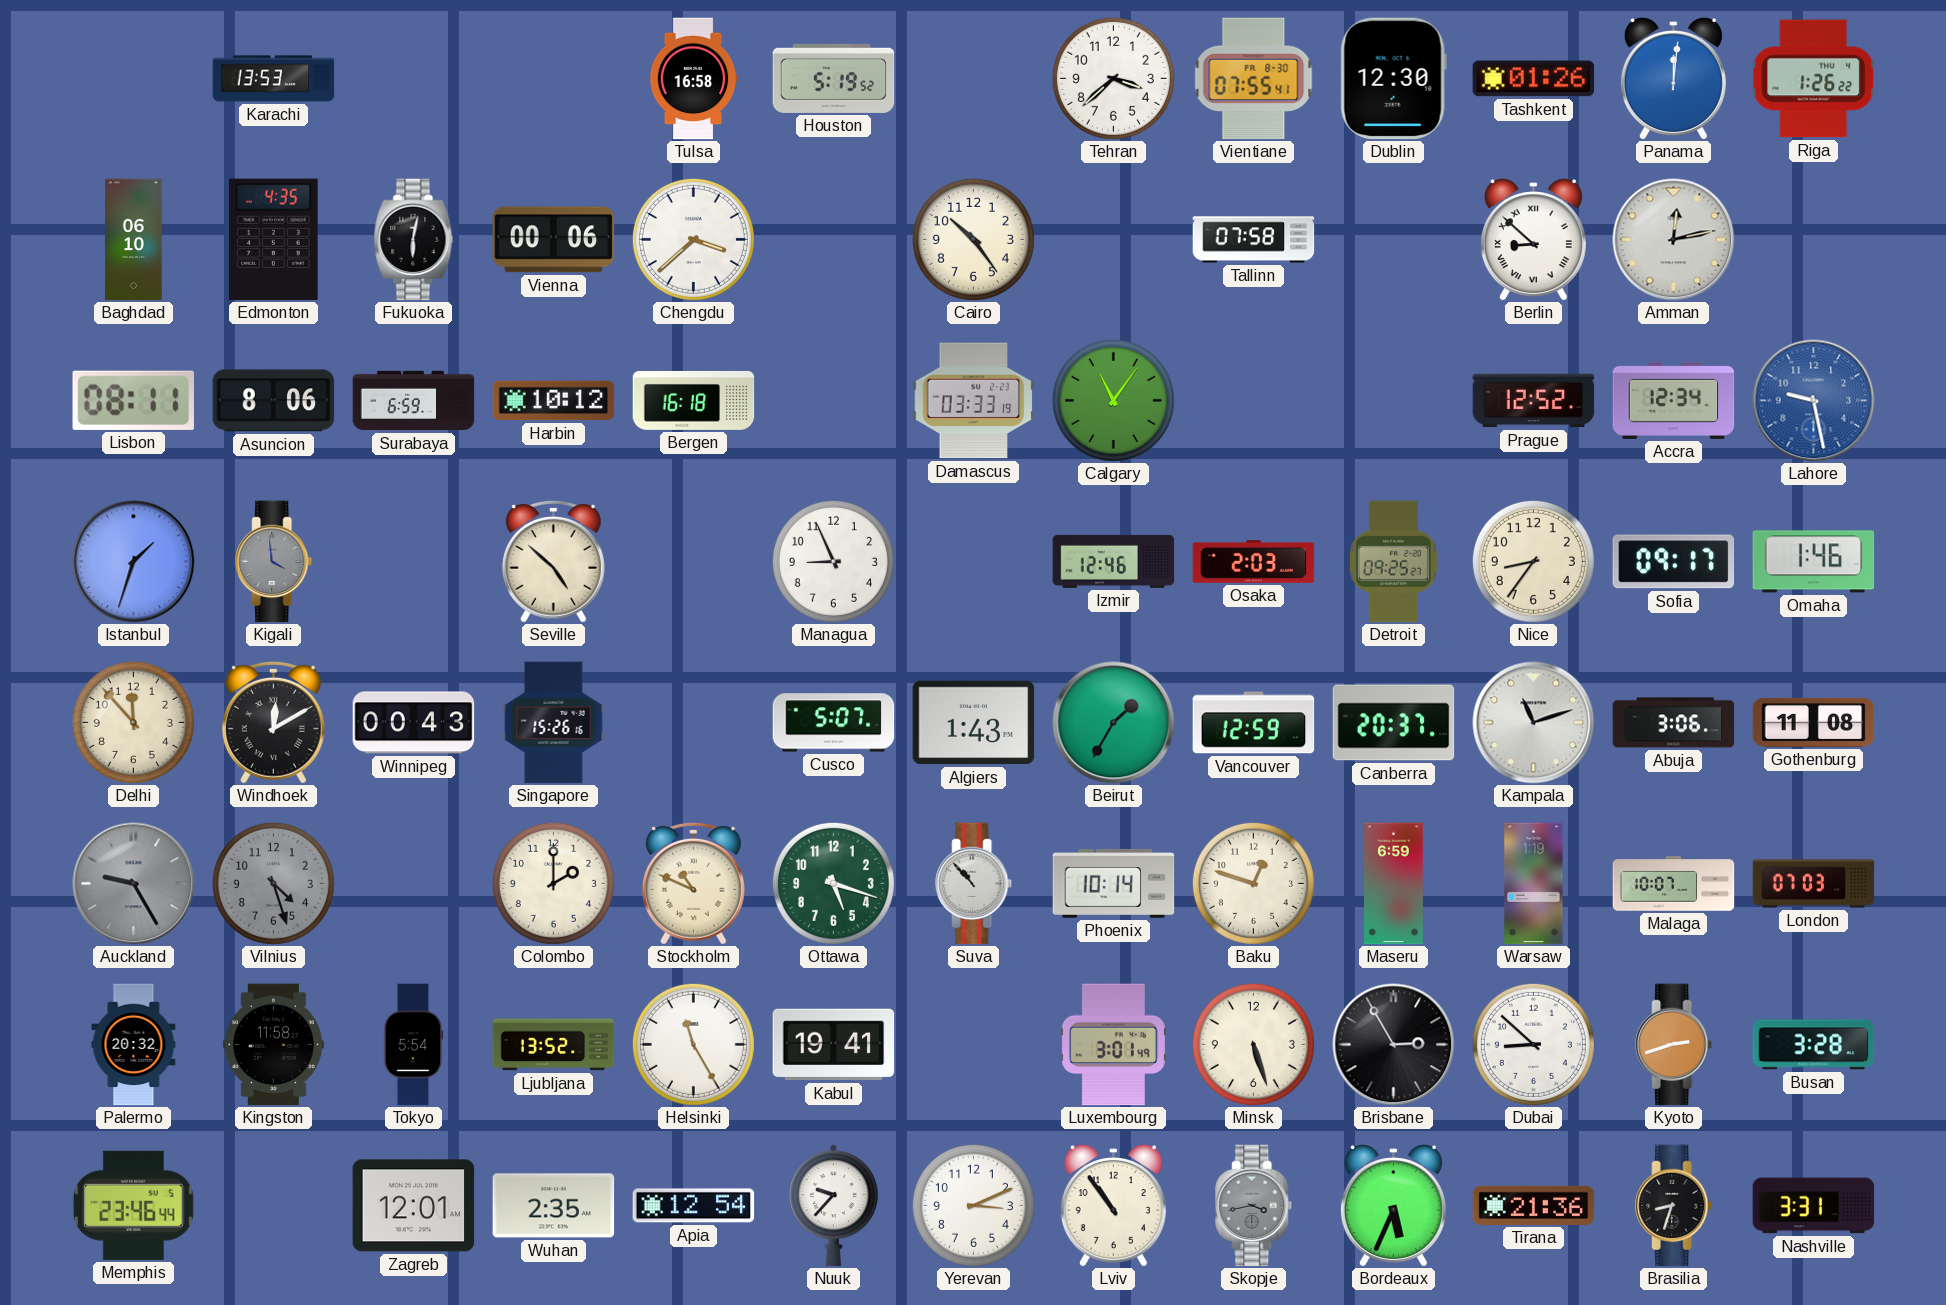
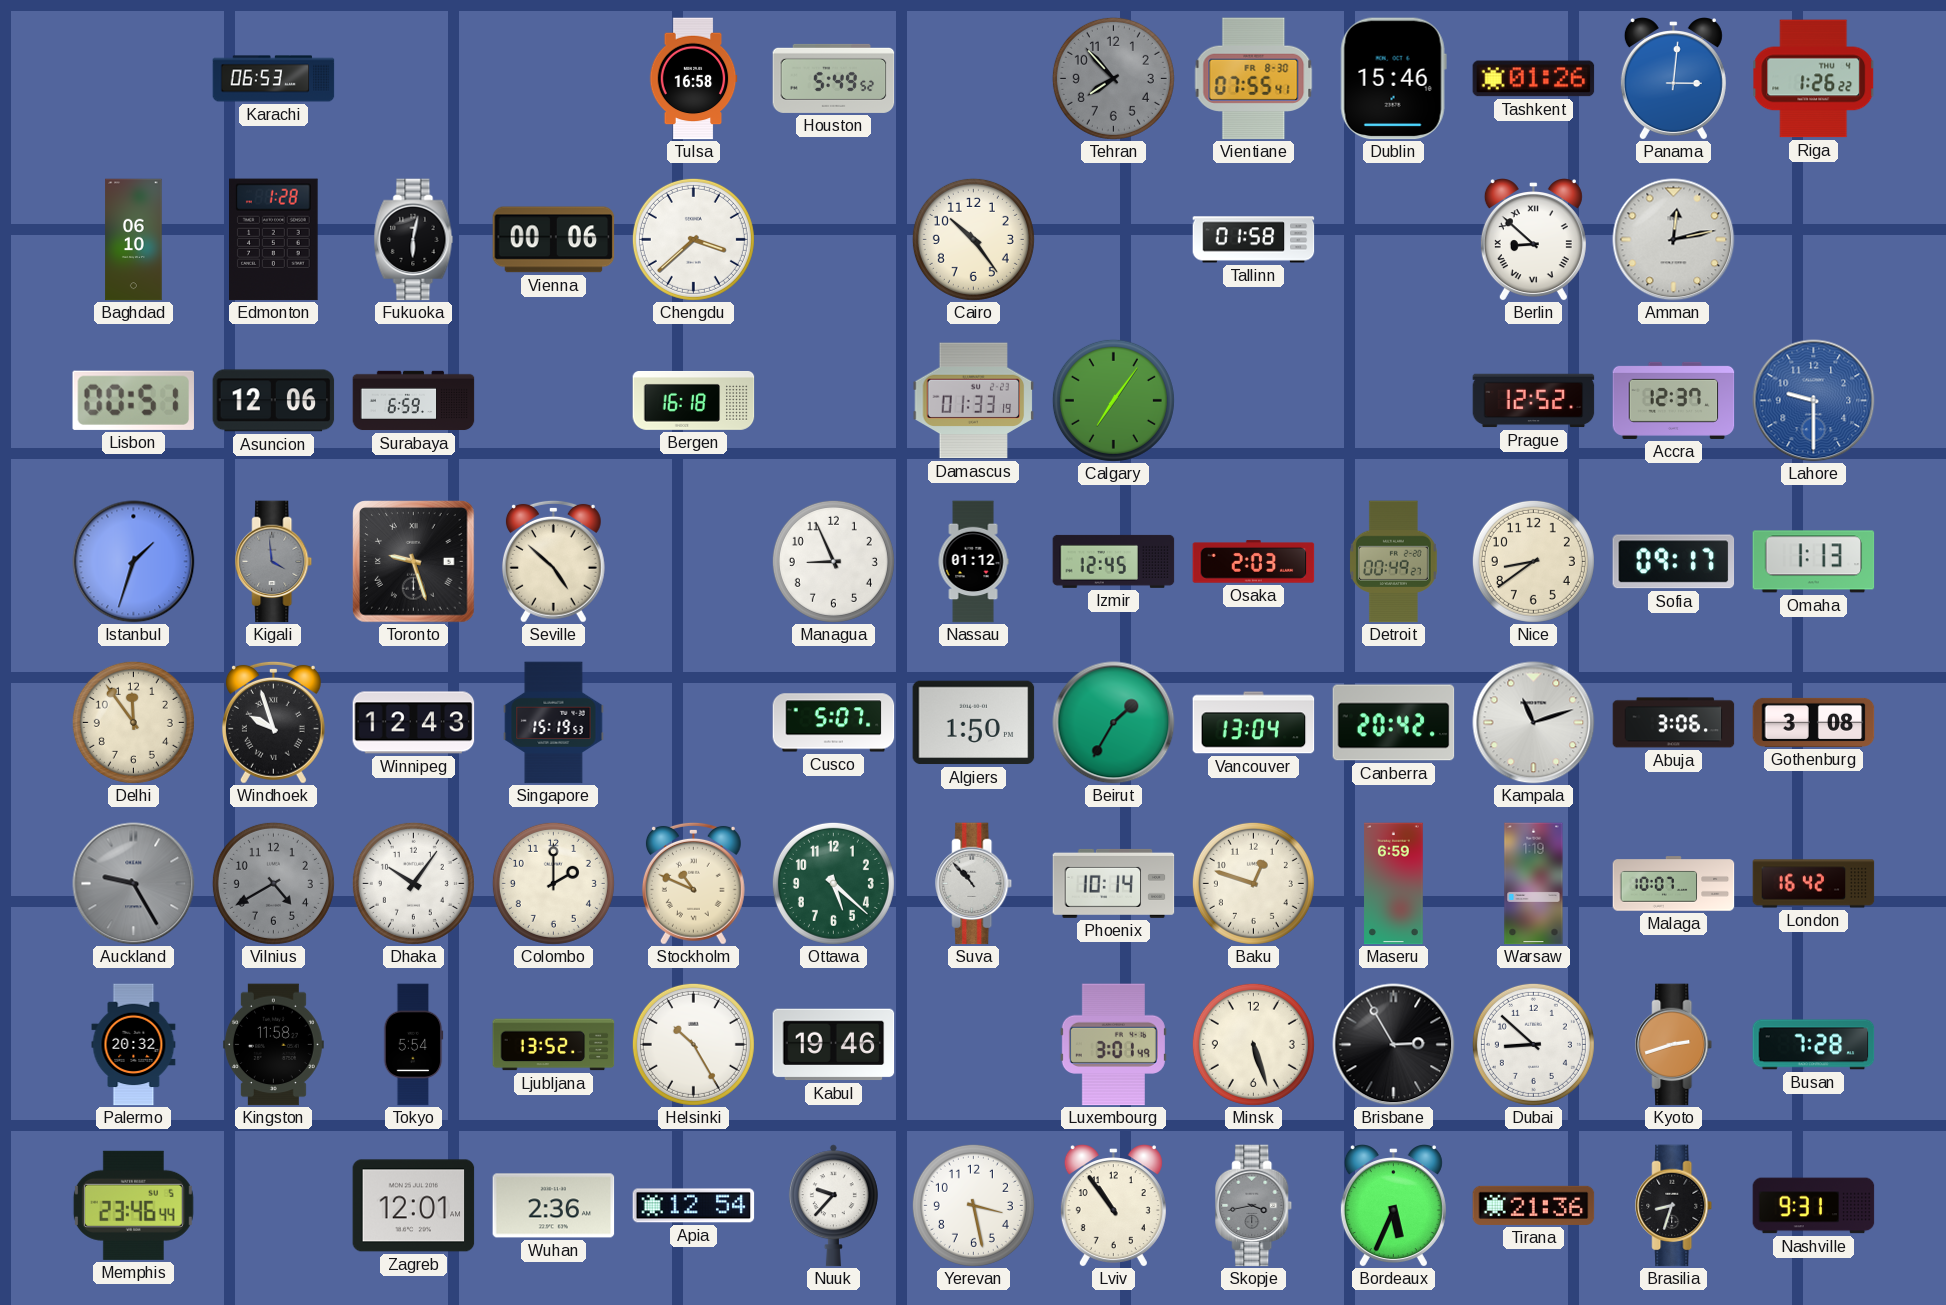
Karachi: 13:53 -> 06:53
Houston: 5:19 -> 5:49
Tehran: 3:38 -> 7:53
Tehran dial: white -> grey
Dublin: 12:30 -> 15:46
Panama: 12:01 -> 3:01
Edmonton: 4:35 -> 1:28
Tallinn: 07:58 -> 01:58
Lisbon: 08:11 -> 00:51
Asuncion: 8:06 -> 12:06
Harbin: 10:12 -> none
Damascus: 03:33 -> 01:33
Calgary: 11:06 -> 7:06
Accra: 12:34 -> 12:37
Lahore: 9:28 -> 9:30
Toronto: none -> 9:27
Nassau: none -> 01:12
Izmir: 12:46 -> 12:45
Detroit: 09:25 -> 00:49
Nice: 8:36 -> 8:39
Omaha: 1:46 -> 1:13
Delhi: 11:53 -> 11:54
Windhoek: 12:10 -> 9:57
Winnipeg: 00:43 -> 12:43
Singapore: 15:26 -> 15:19
Algiers: 1:43 -> 1:50
Vancouver: 12:59 -> 13:04
Canberra: 20:37 -> 20:42
Gothenburg: 11:08 -> 3:08
Vilnius: 4:27 -> 4:40
Dhaka: none -> 10:06
Ottawa: 5:18 -> 5:22
London: 07:03 -> 16:42
Helsinki: 11:25 -> 10:25
Kabul: 19:41 -> 19:46
Busan: 3:28 -> 7:28
Wuhan: 2:35 -> 2:36
Yerevan: 3:11 -> 3:28
Nashville: 3:31 -> 9:31
